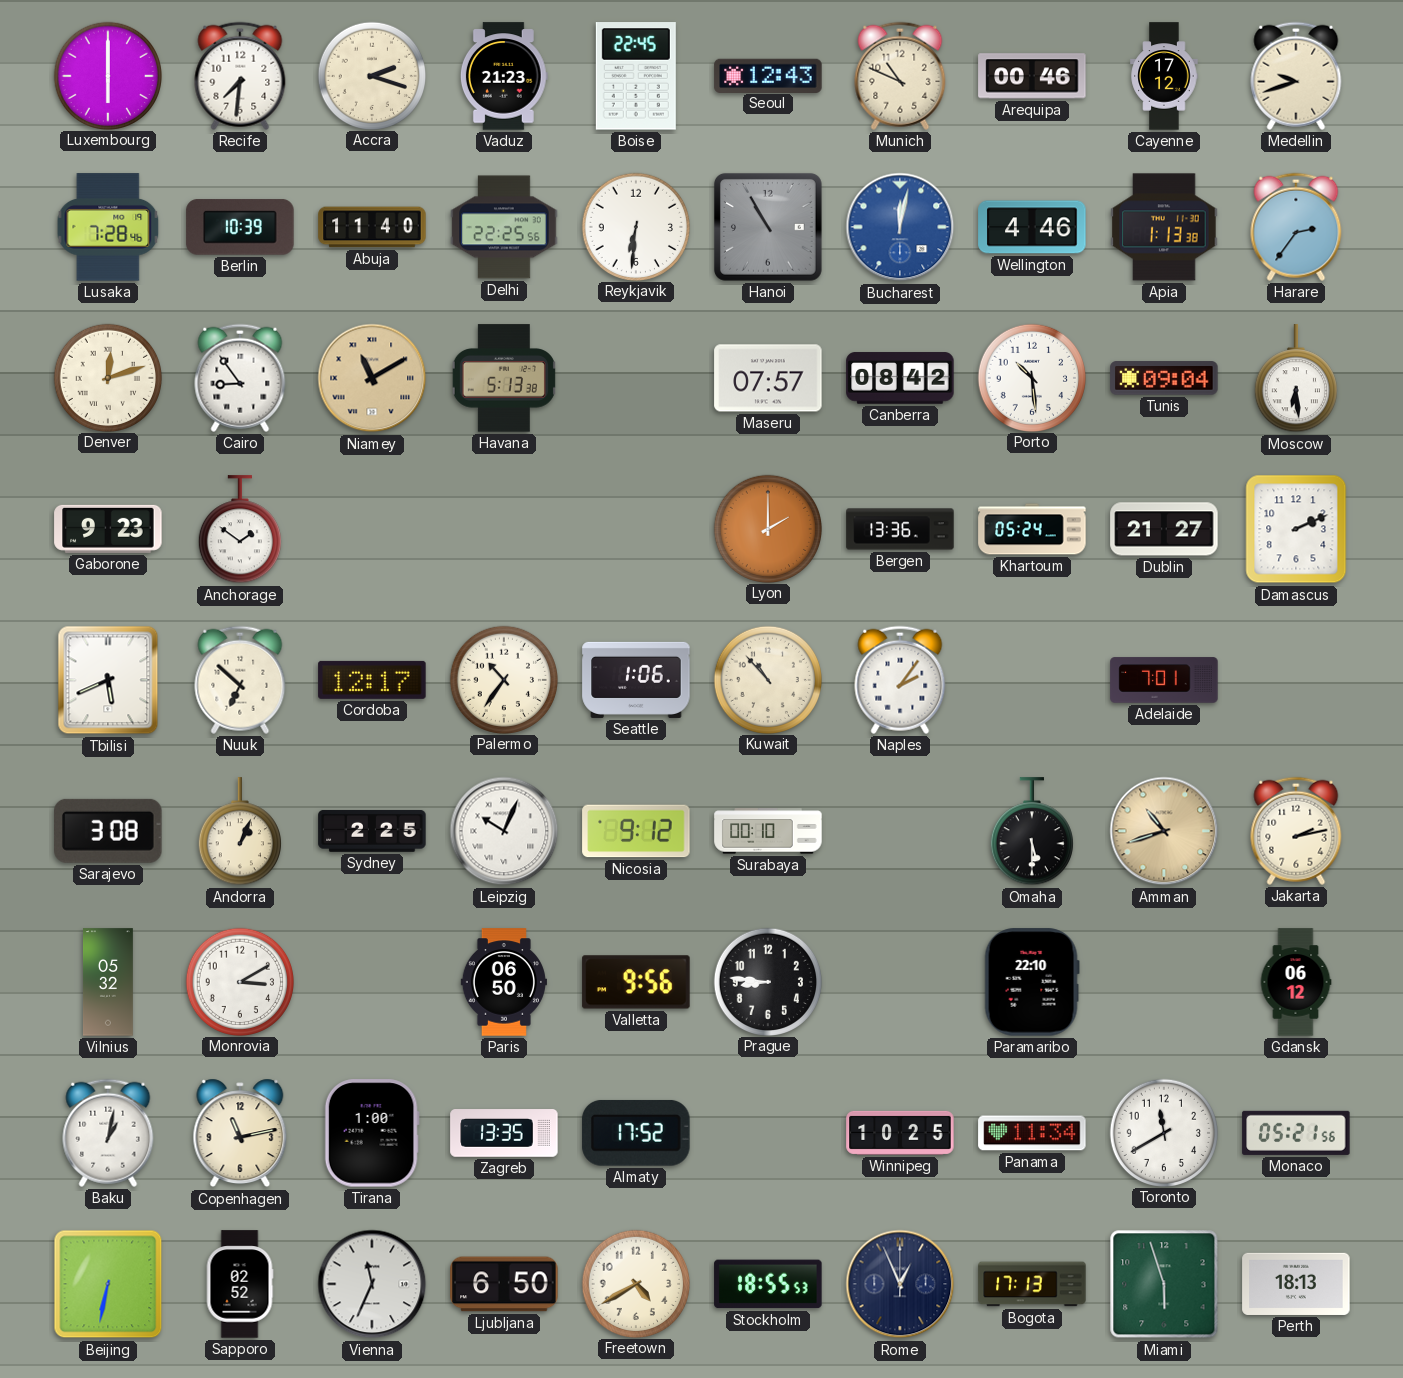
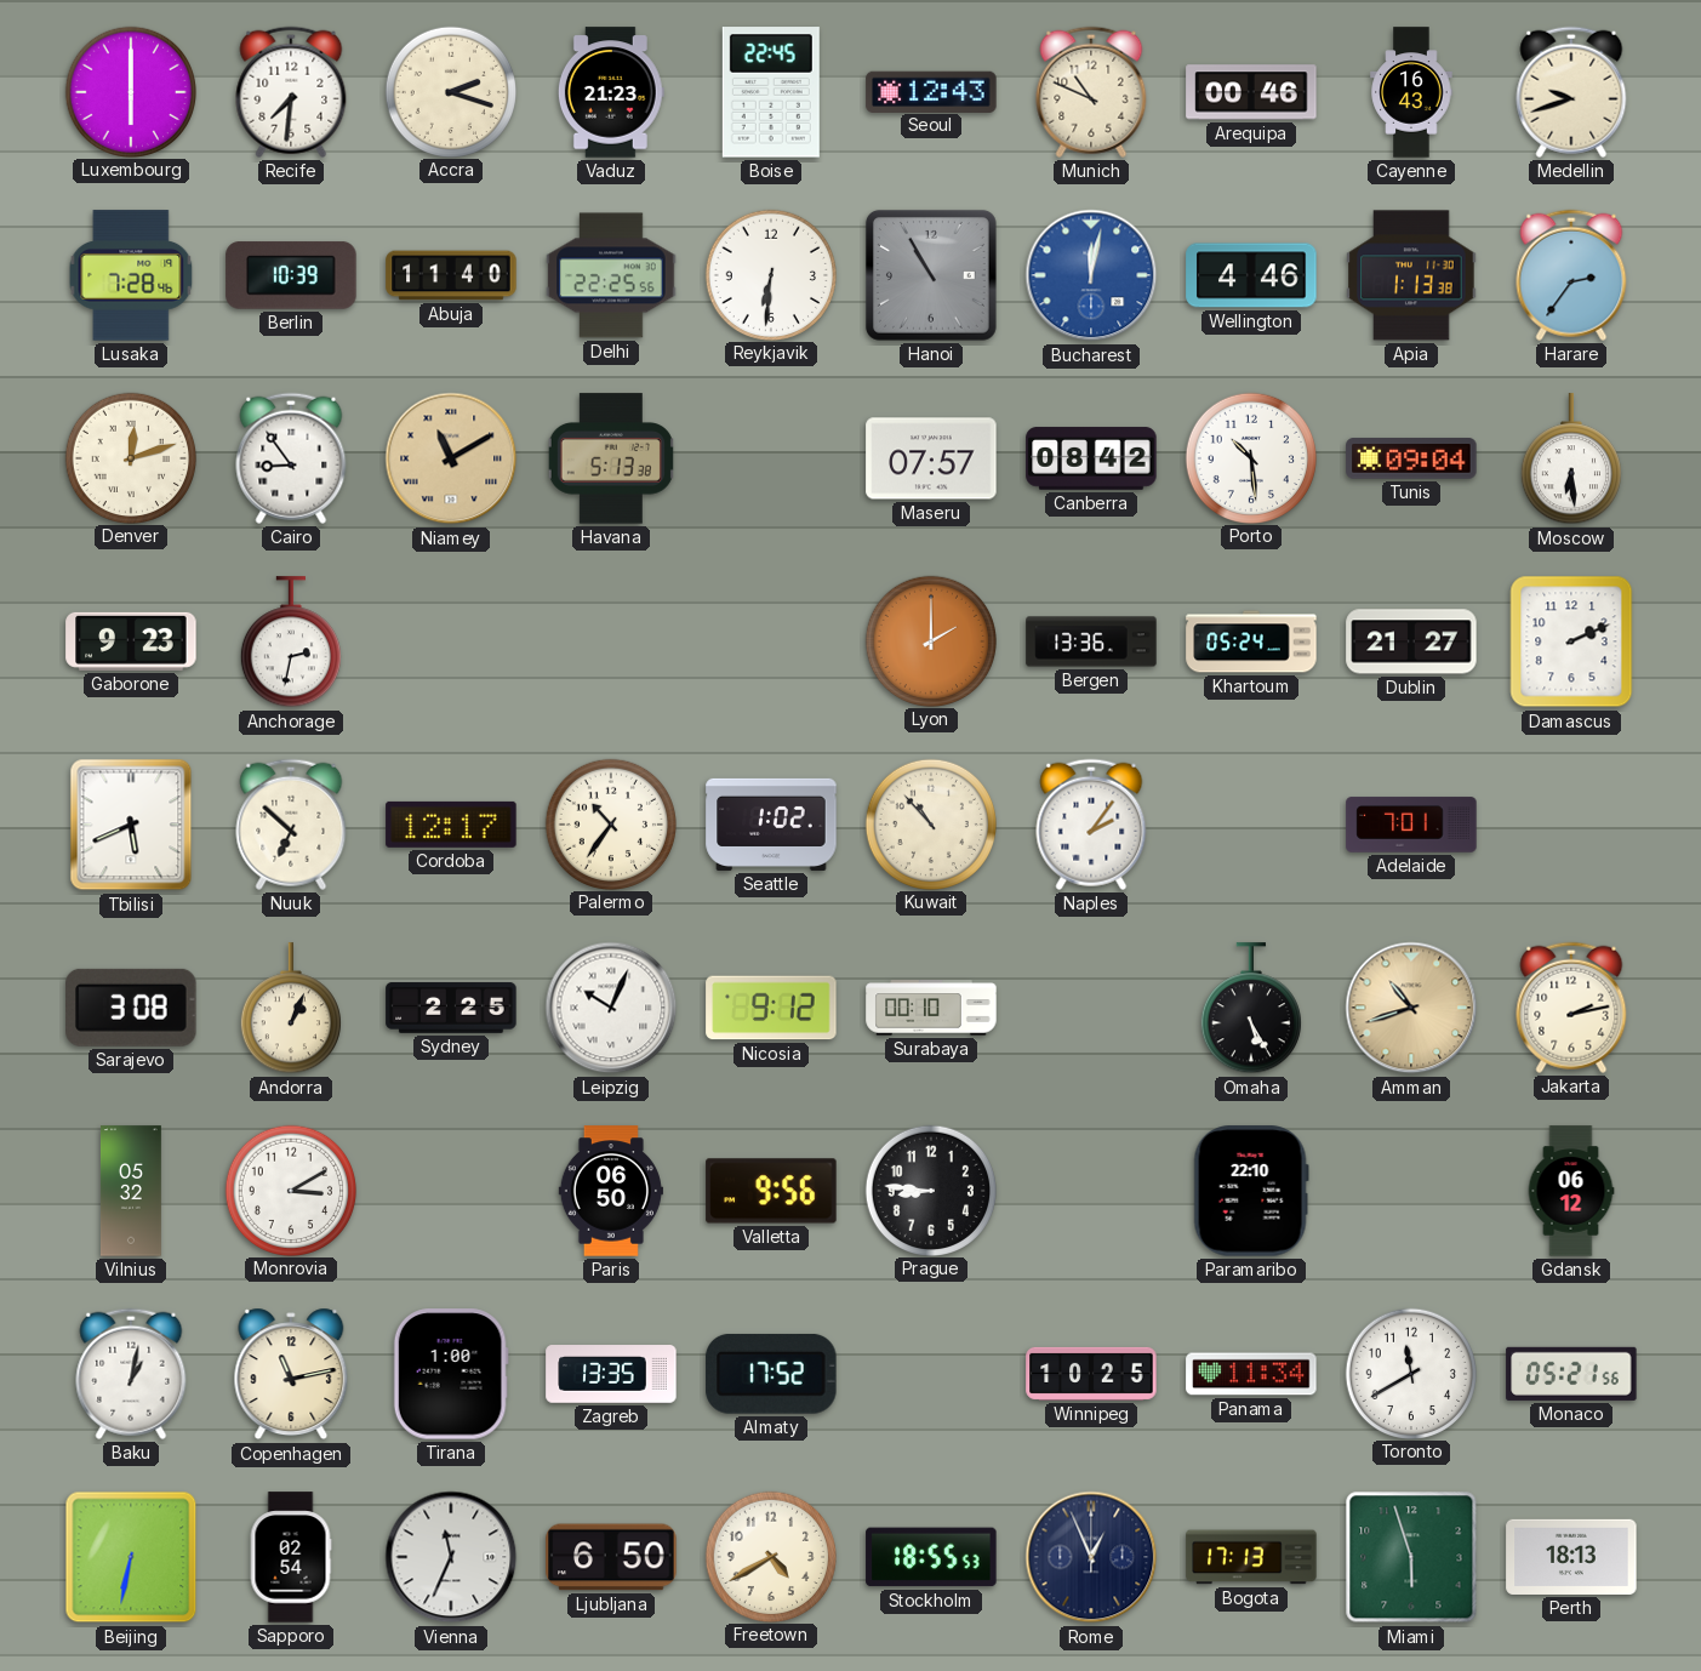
Cayenne: 17:12 -> 16:43
Anchorage: 1:51 -> 2:32
Seattle: 1:06 -> 1:02
Omaha: 5:30 -> 5:25
Sapporo: 02:52 -> 02:54
